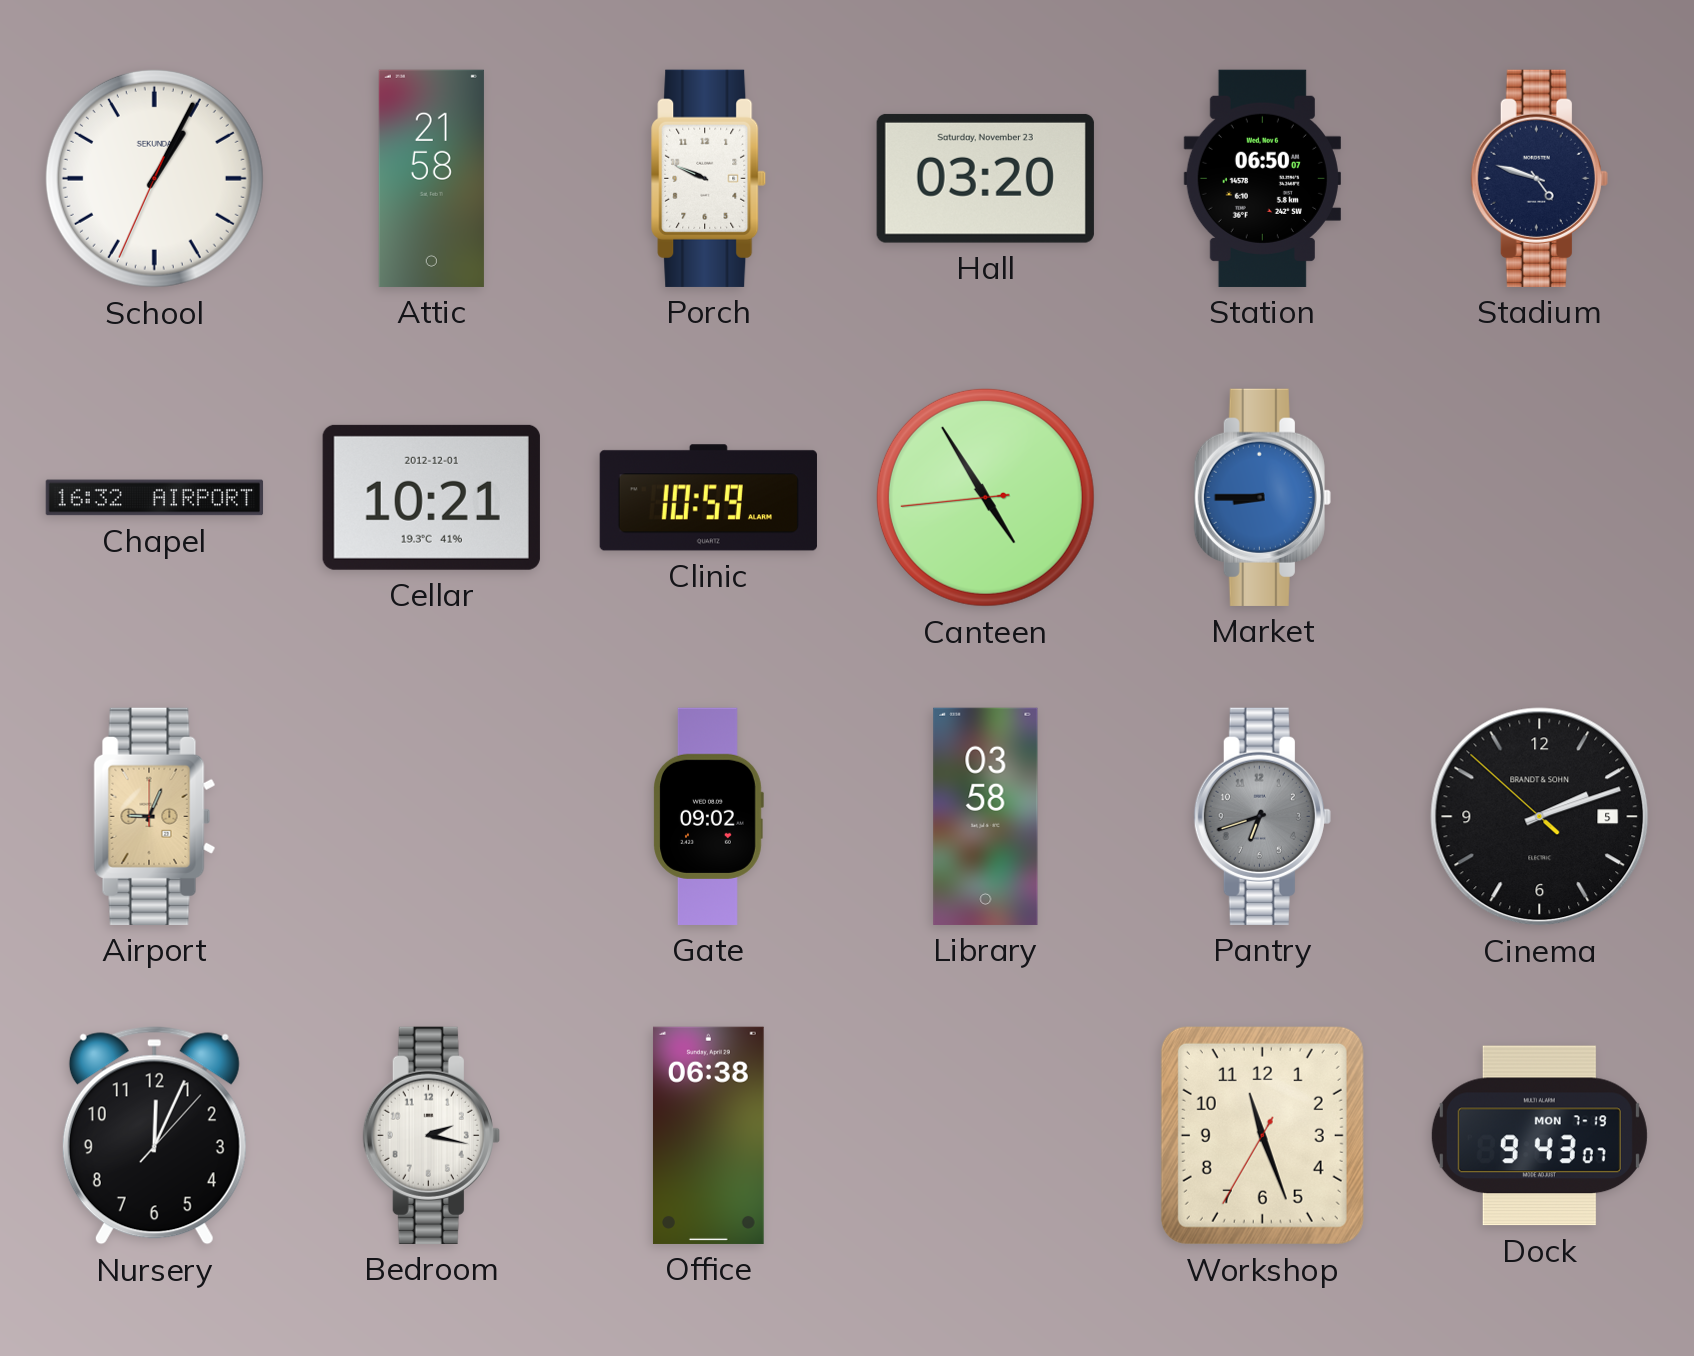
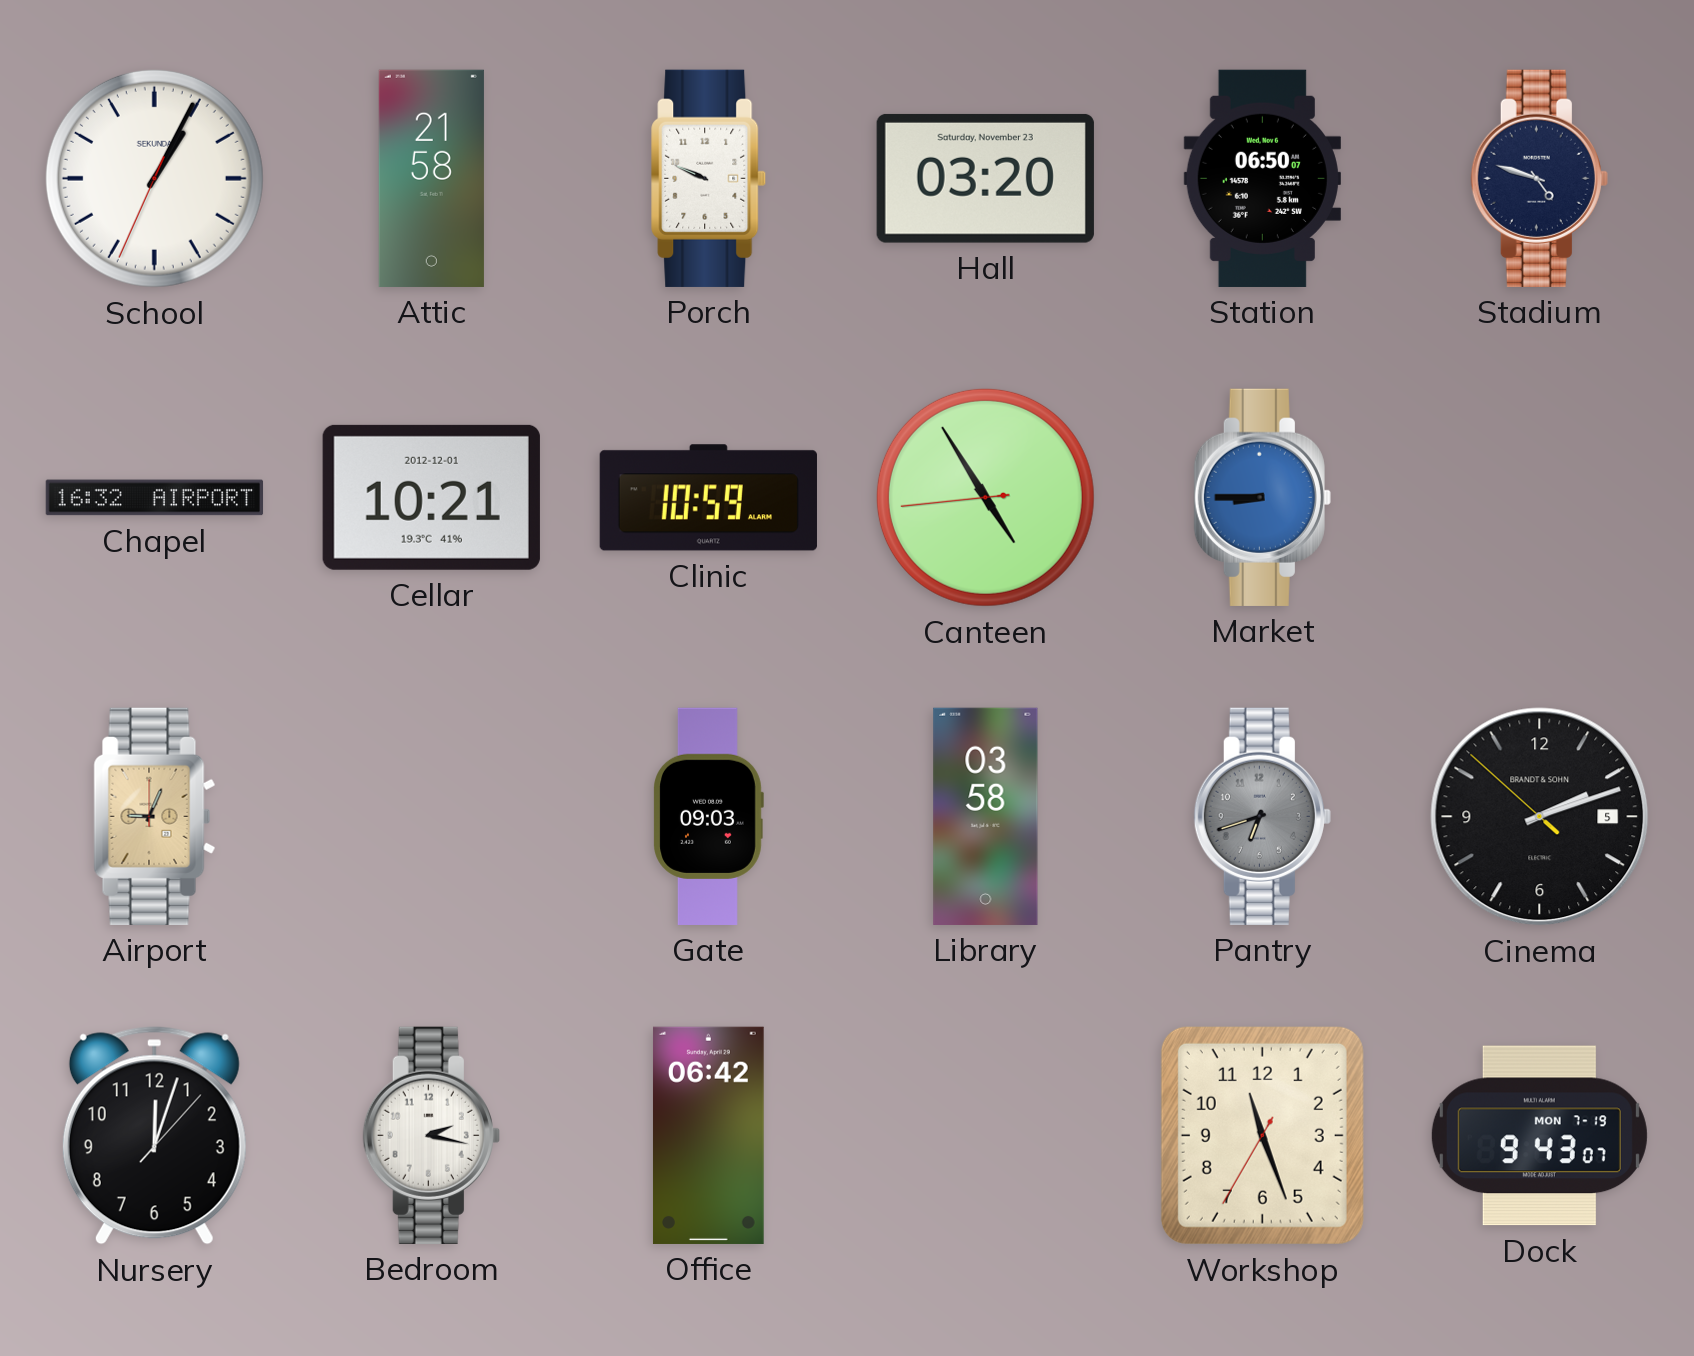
Gate: 09:02 -> 09:03
Nursery: 12:04 -> 12:03
Office: 06:38 -> 06:42
